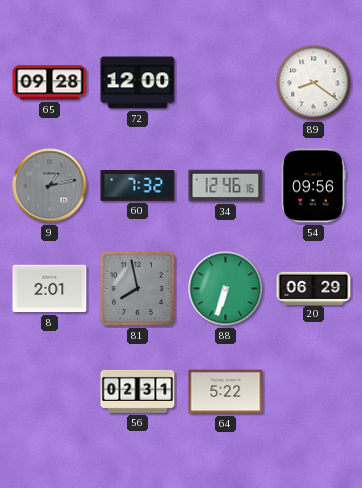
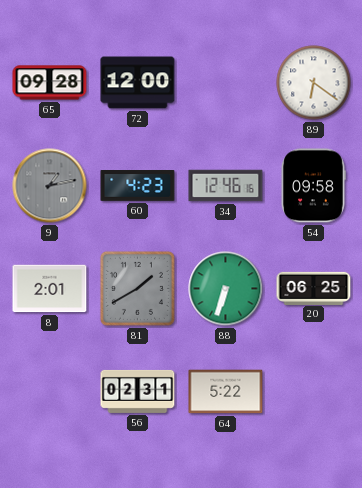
89: 8:21 -> 6:21
60: 7:32 -> 4:23
54: 09:56 -> 09:58
81: 7:58 -> 1:40
20: 06:29 -> 06:25
